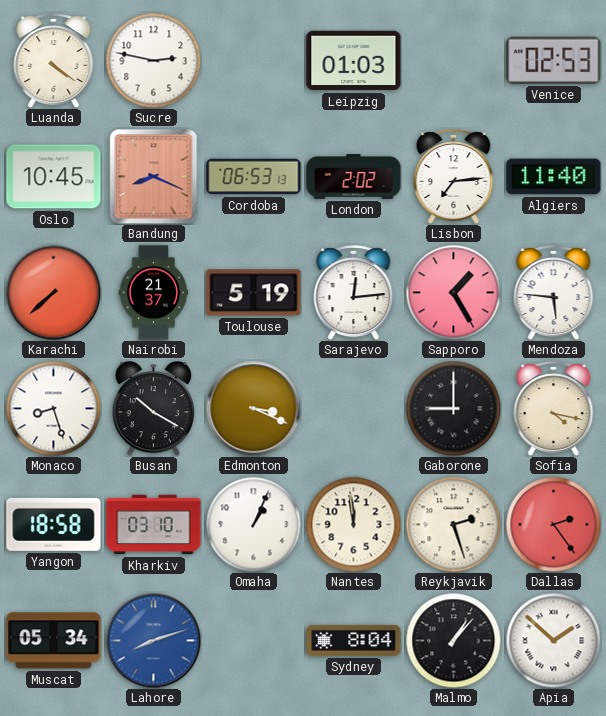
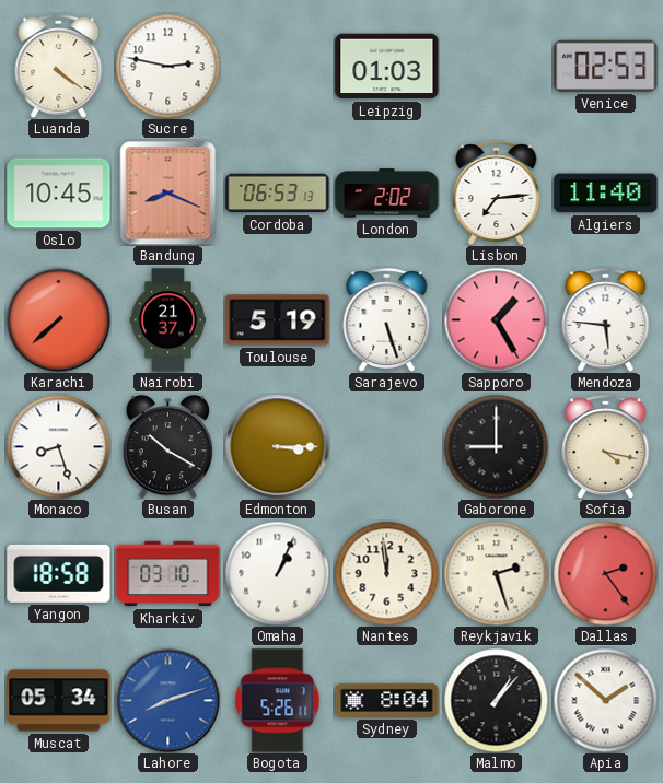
Sarajevo: 12:14 -> 5:27
Edmonton: 3:19 -> 3:15
Bogota: none -> 5:26
